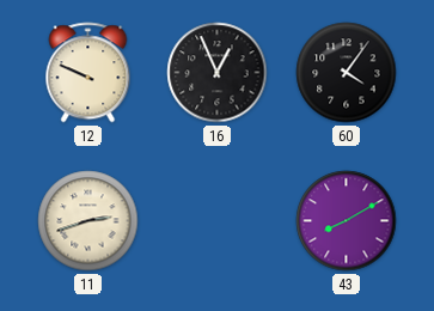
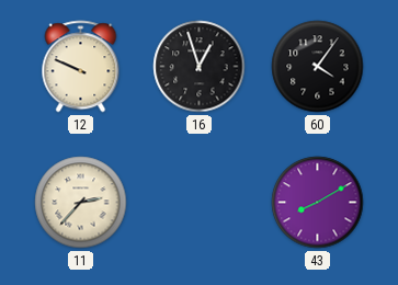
16: 12:56 -> 12:57
11: 2:42 -> 2:37
